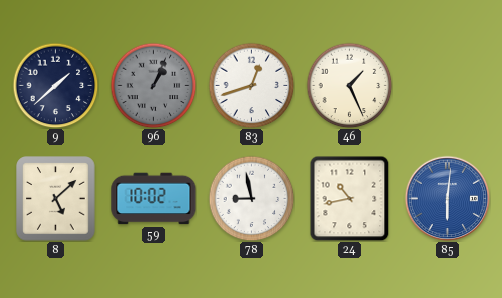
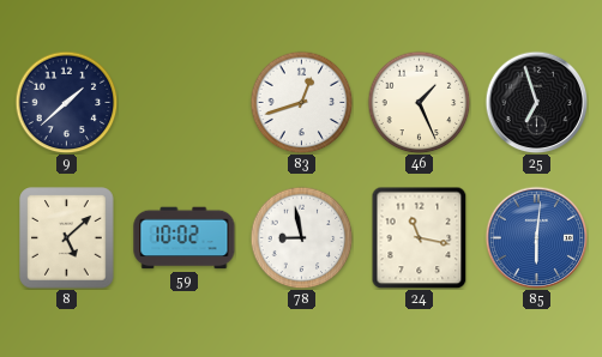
96: 1:04 -> none
25: none -> 6:57
24: 10:43 -> 11:17
